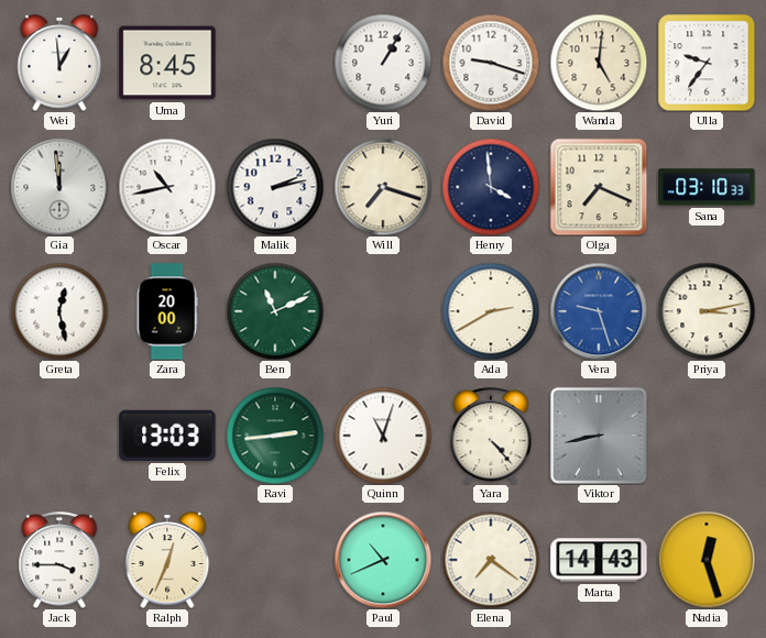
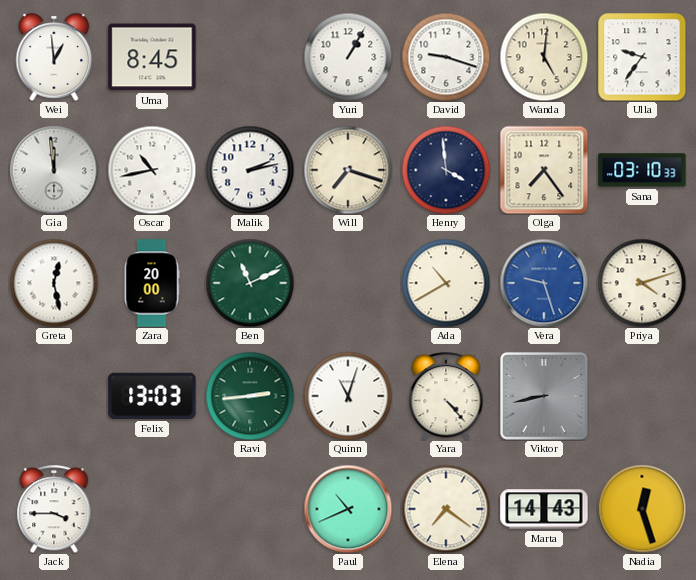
Olga: 7:19 -> 7:24
Ada: 2:40 -> 10:40
Priya: 3:13 -> 4:12
Ralph: 12:34 -> none
